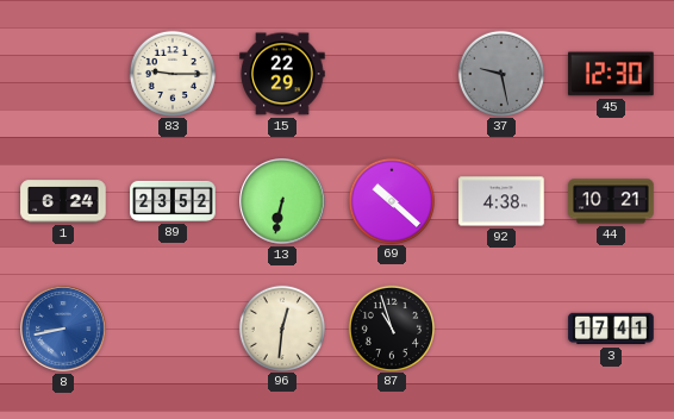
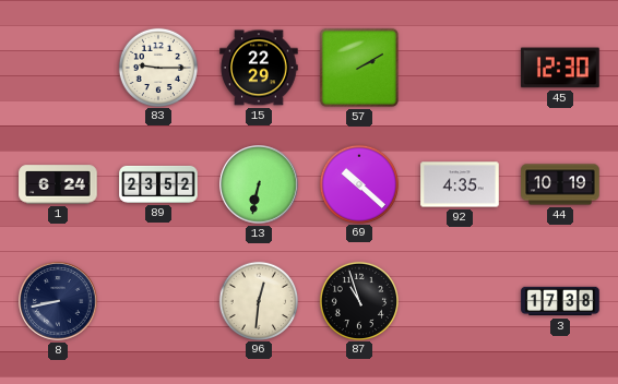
57: none -> 2:10
37: 9:28 -> none
92: 4:38 -> 4:35
44: 10:21 -> 10:19
8 dial: blue -> navy
3: 17:41 -> 17:38
